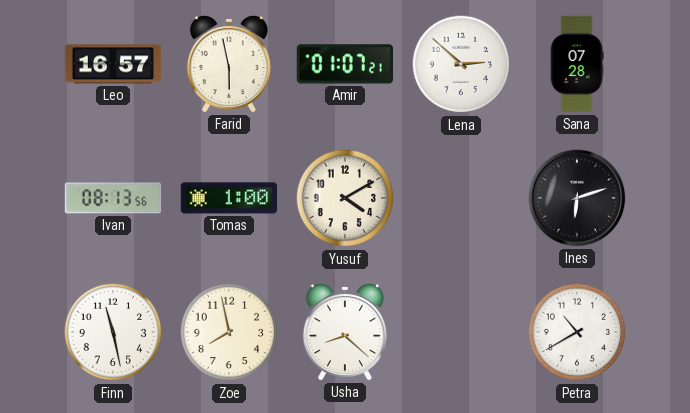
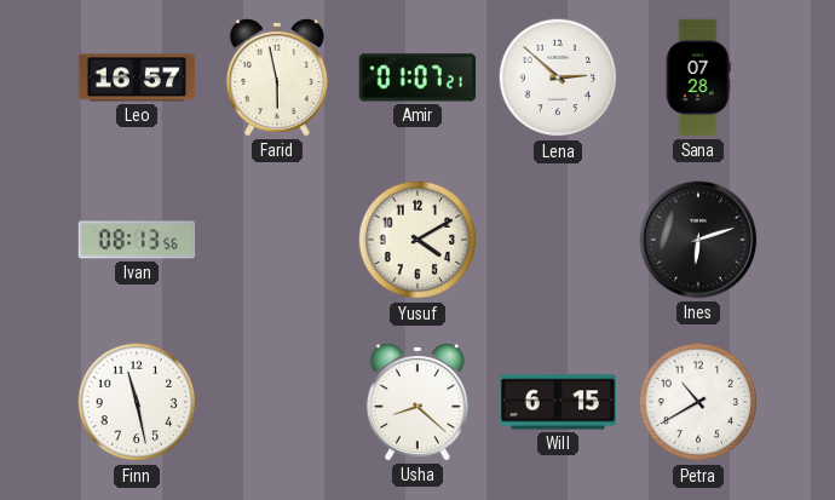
Tomas: 1:00 -> none
Zoe: 7:58 -> none
Will: none -> 6:15
